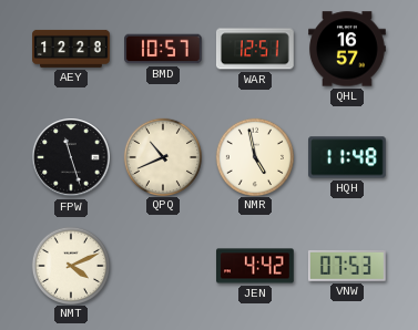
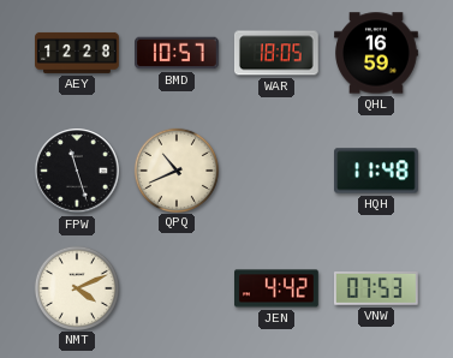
WAR: 12:51 -> 18:05
QHL: 16:57 -> 16:59
NMR: 4:58 -> none
